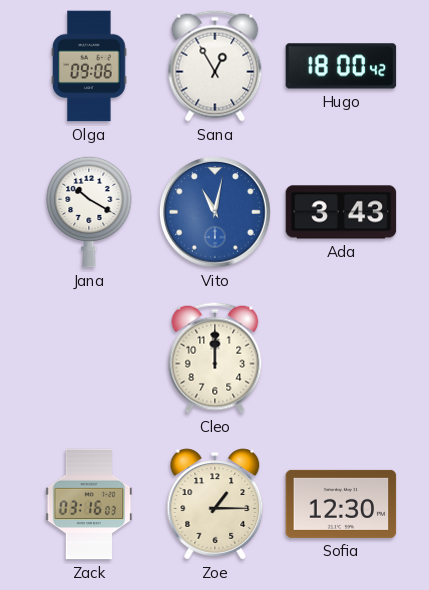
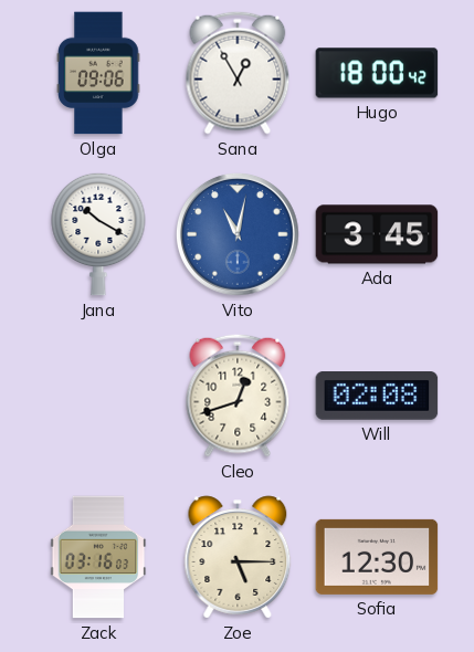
Ada: 3:43 -> 3:45
Cleo: 12:00 -> 12:42
Will: none -> 02:08
Zoe: 1:15 -> 5:15
